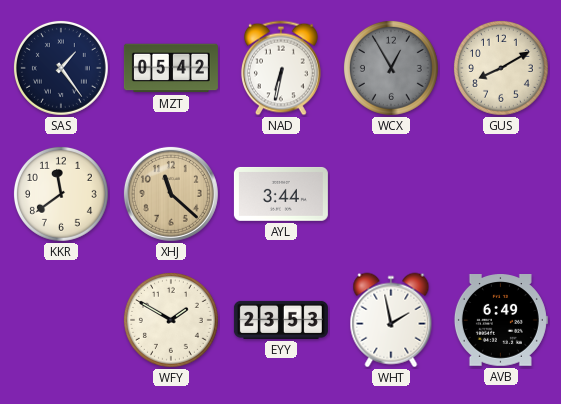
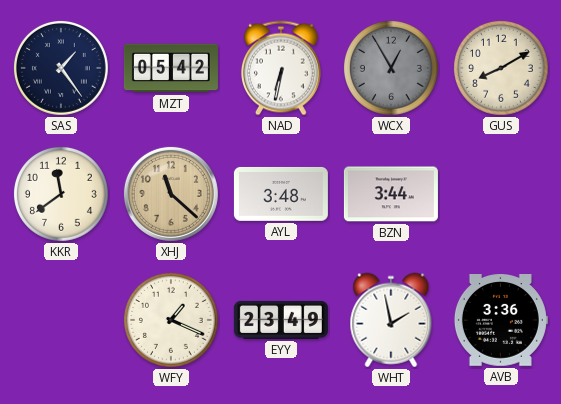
AYL: 3:44 -> 3:48
BZN: none -> 3:44
WFY: 1:50 -> 1:19
EYY: 23:53 -> 23:49
AVB: 6:49 -> 3:36
